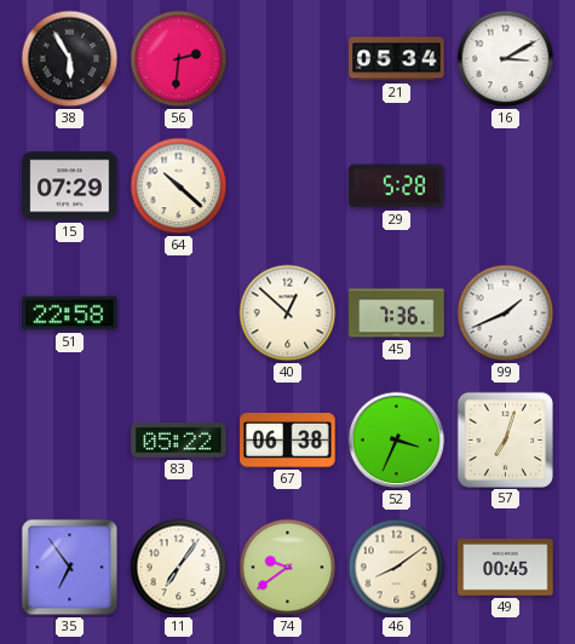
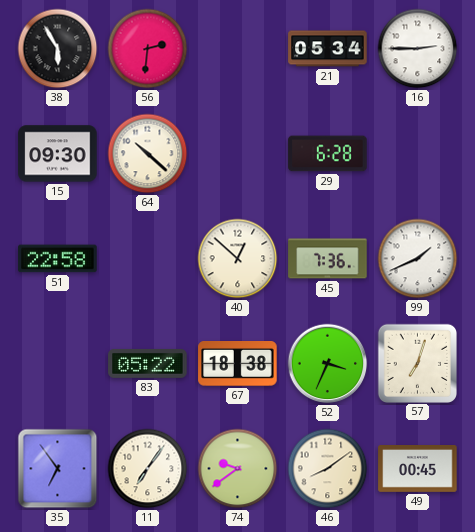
16: 3:10 -> 2:45
15: 07:29 -> 09:30
29: 5:28 -> 6:28
67: 06:38 -> 18:38
